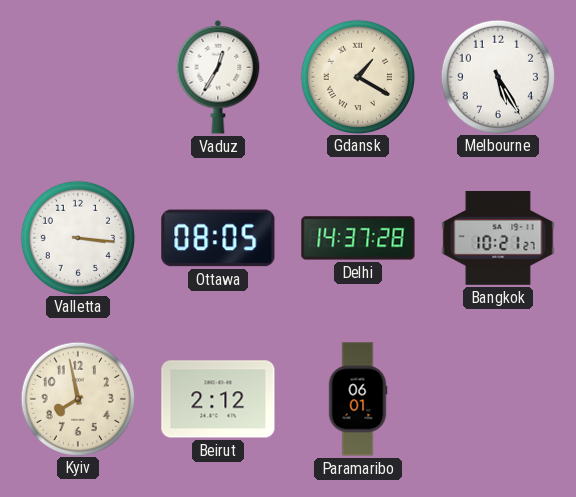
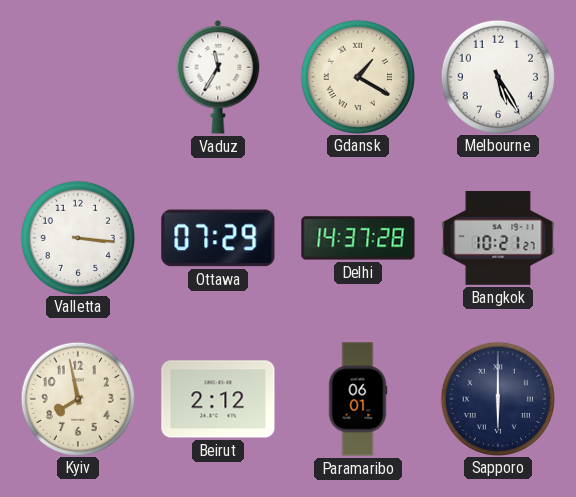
Vaduz: 12:35 -> 11:35
Ottawa: 08:05 -> 07:29
Sapporo: none -> 6:00
